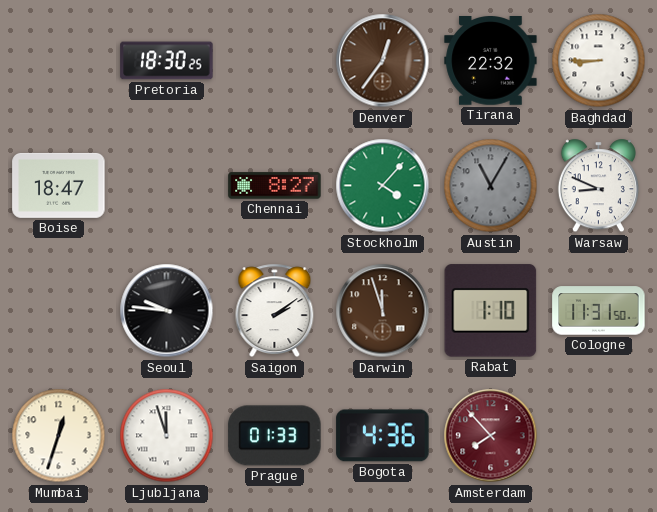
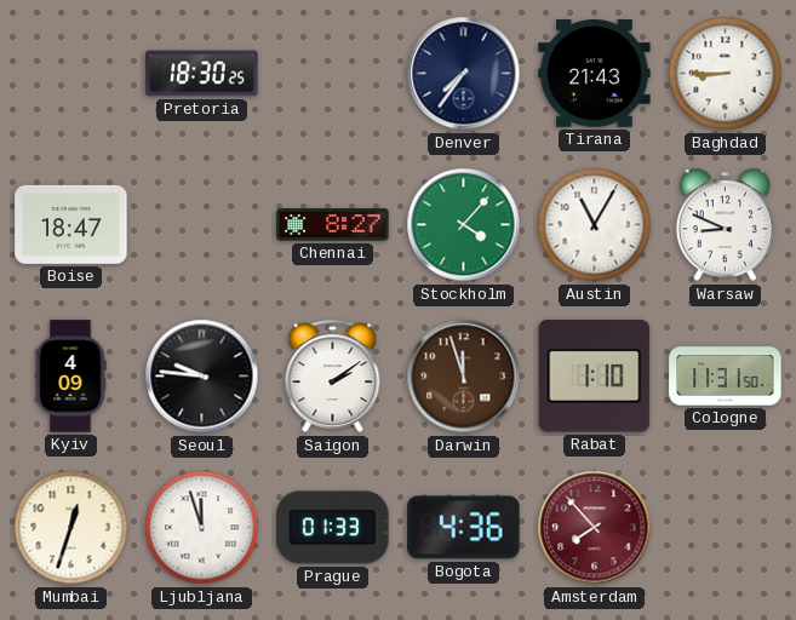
Denver: 12:36 -> 7:36
Denver dial: brown -> navy
Tirana: 22:32 -> 21:43
Austin dial: grey -> white
Kyiv: none -> 4:09
